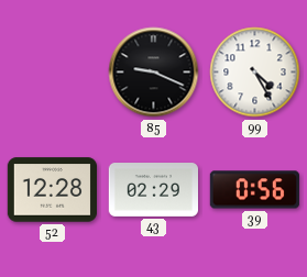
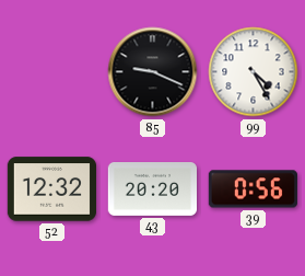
52: 12:28 -> 12:32
43: 02:29 -> 20:20
